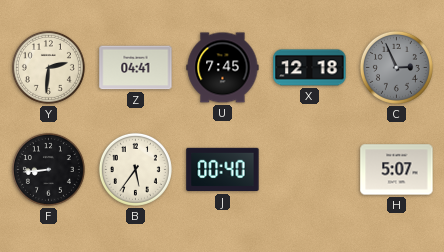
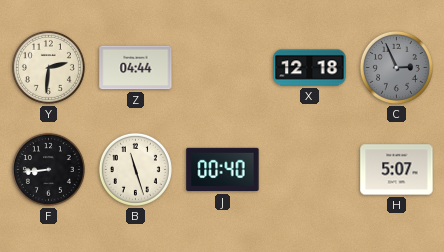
Z: 04:41 -> 04:44
U: 7:45 -> none
B: 5:36 -> 11:27
